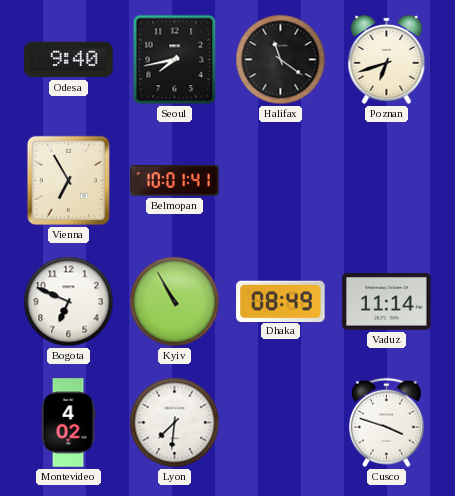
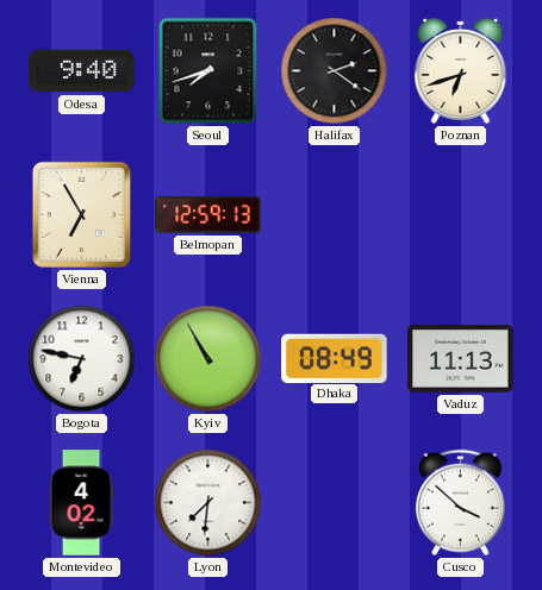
Seoul: 7:43 -> 7:42
Halifax: 11:21 -> 2:21
Belmopan: 10:01 -> 12:59
Bogota: 6:49 -> 6:47
Vaduz: 11:14 -> 11:13
Cusco: 3:48 -> 3:52
